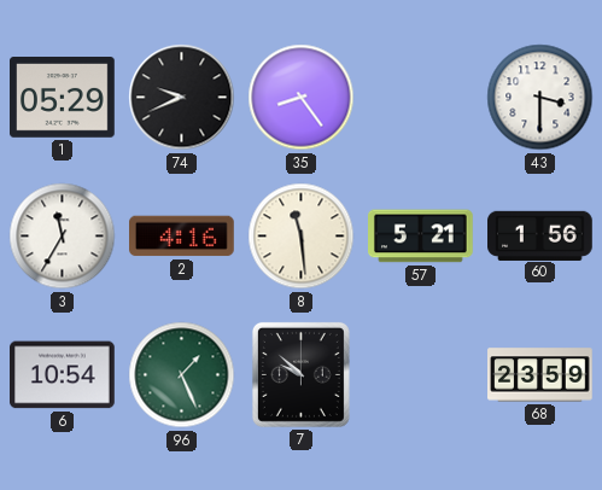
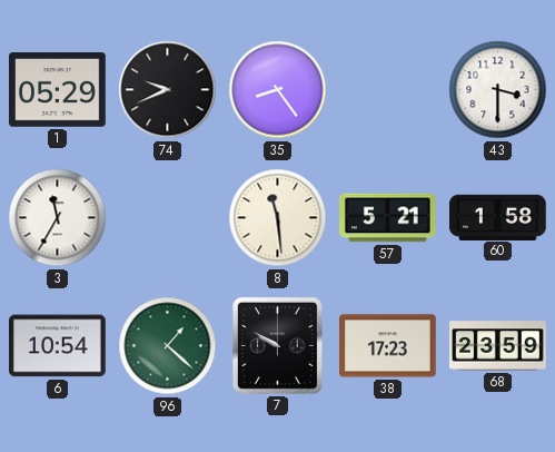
2: 4:16 -> none
60: 1:56 -> 1:58
96: 1:26 -> 1:22
7: 9:52 -> 9:50
38: none -> 17:23
